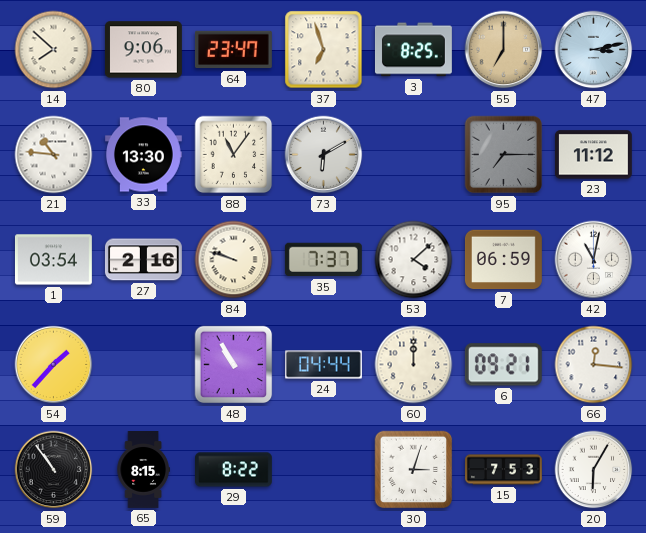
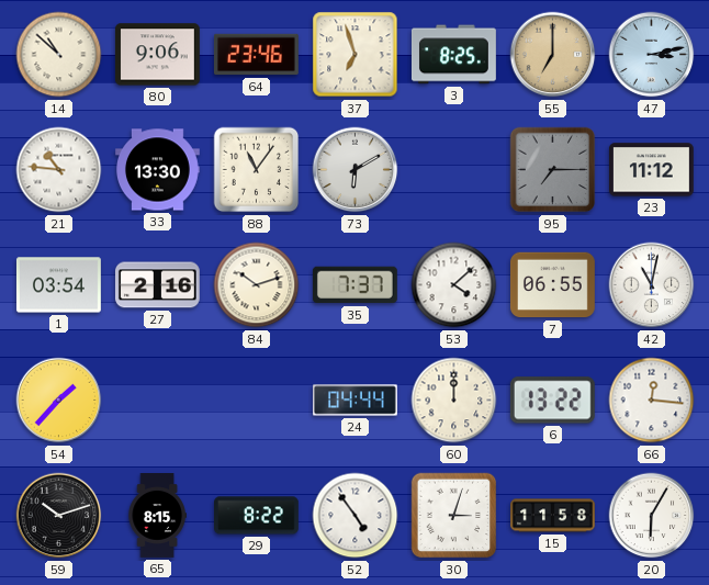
14: 7:52 -> 10:52
64: 23:47 -> 23:46
84: 9:48 -> 10:12
7: 06:59 -> 06:55
48: 10:55 -> none
6: 09:21 -> 13:22
59: 10:54 -> 10:12
52: none -> 4:54
15: 7:53 -> 11:58
